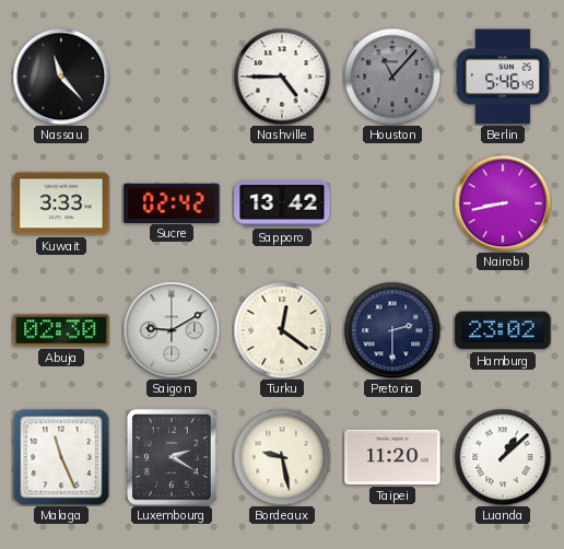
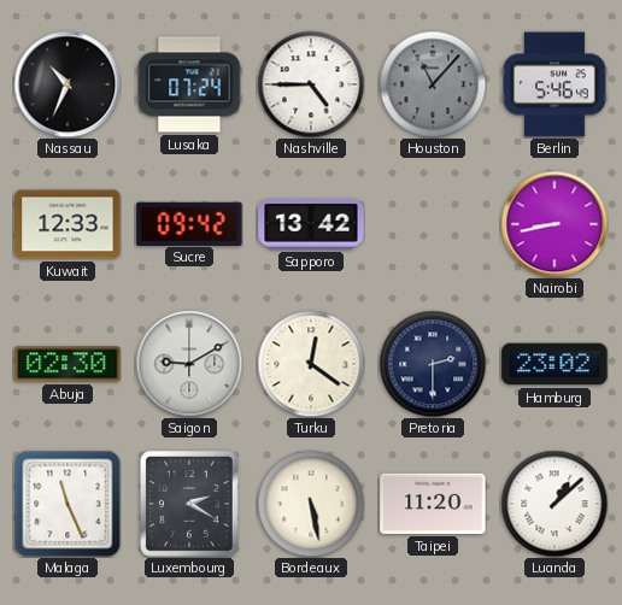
Nassau: 11:23 -> 10:34
Lusaka: none -> 07:24
Kuwait: 3:33 -> 12:33
Sucre: 02:42 -> 09:42
Bordeaux: 9:28 -> 5:28
